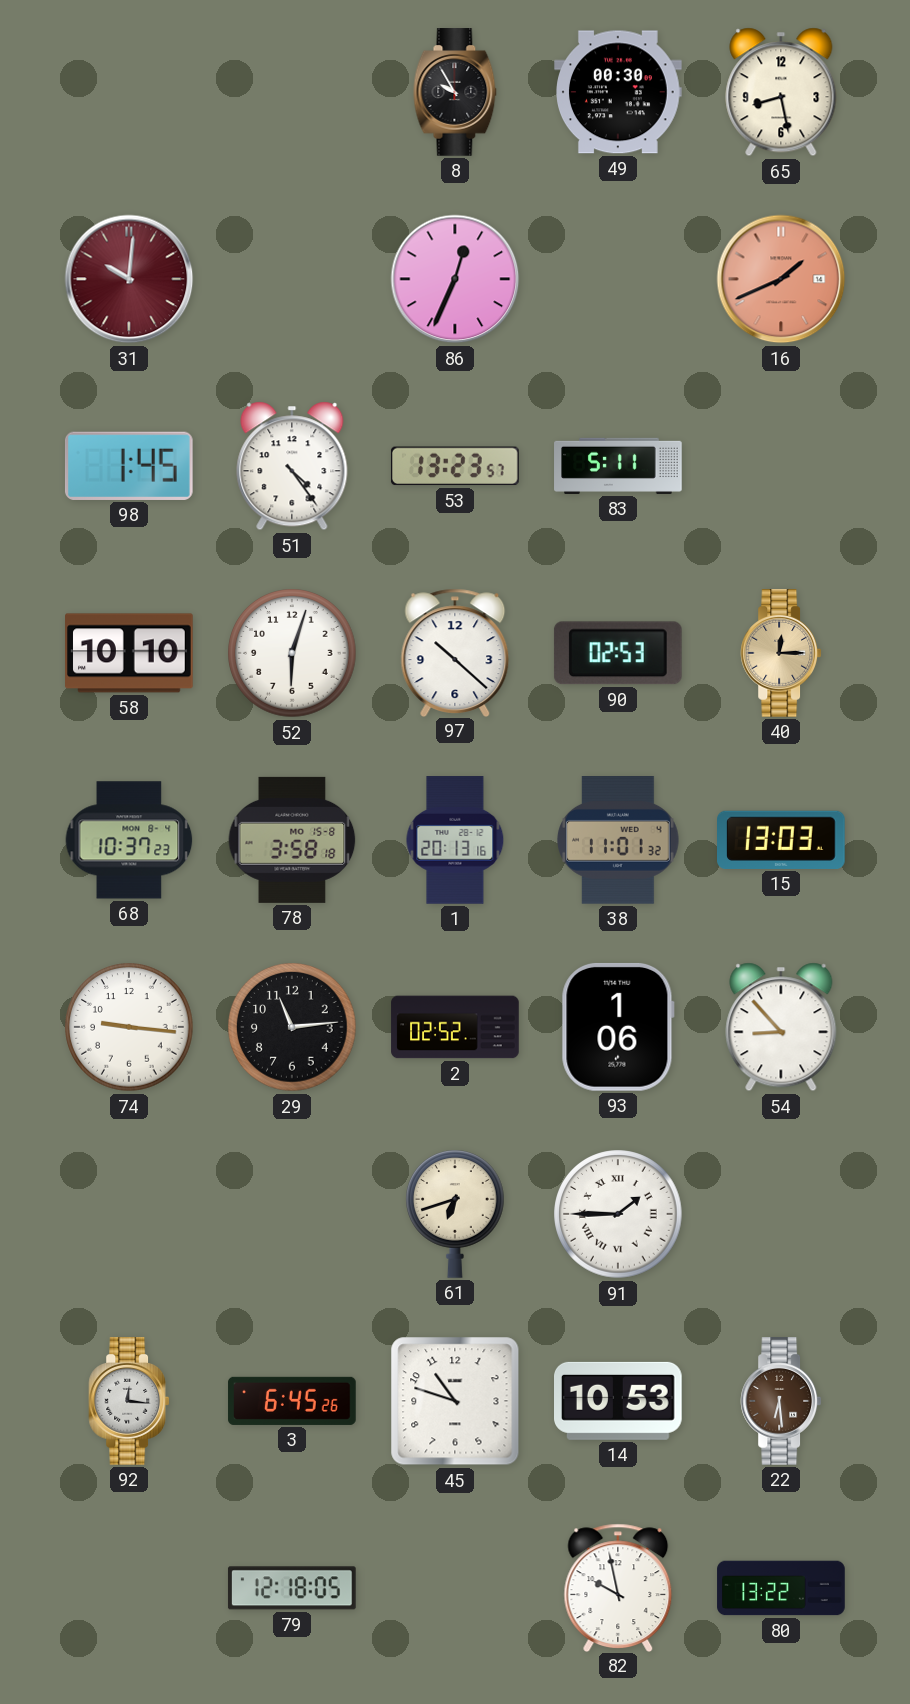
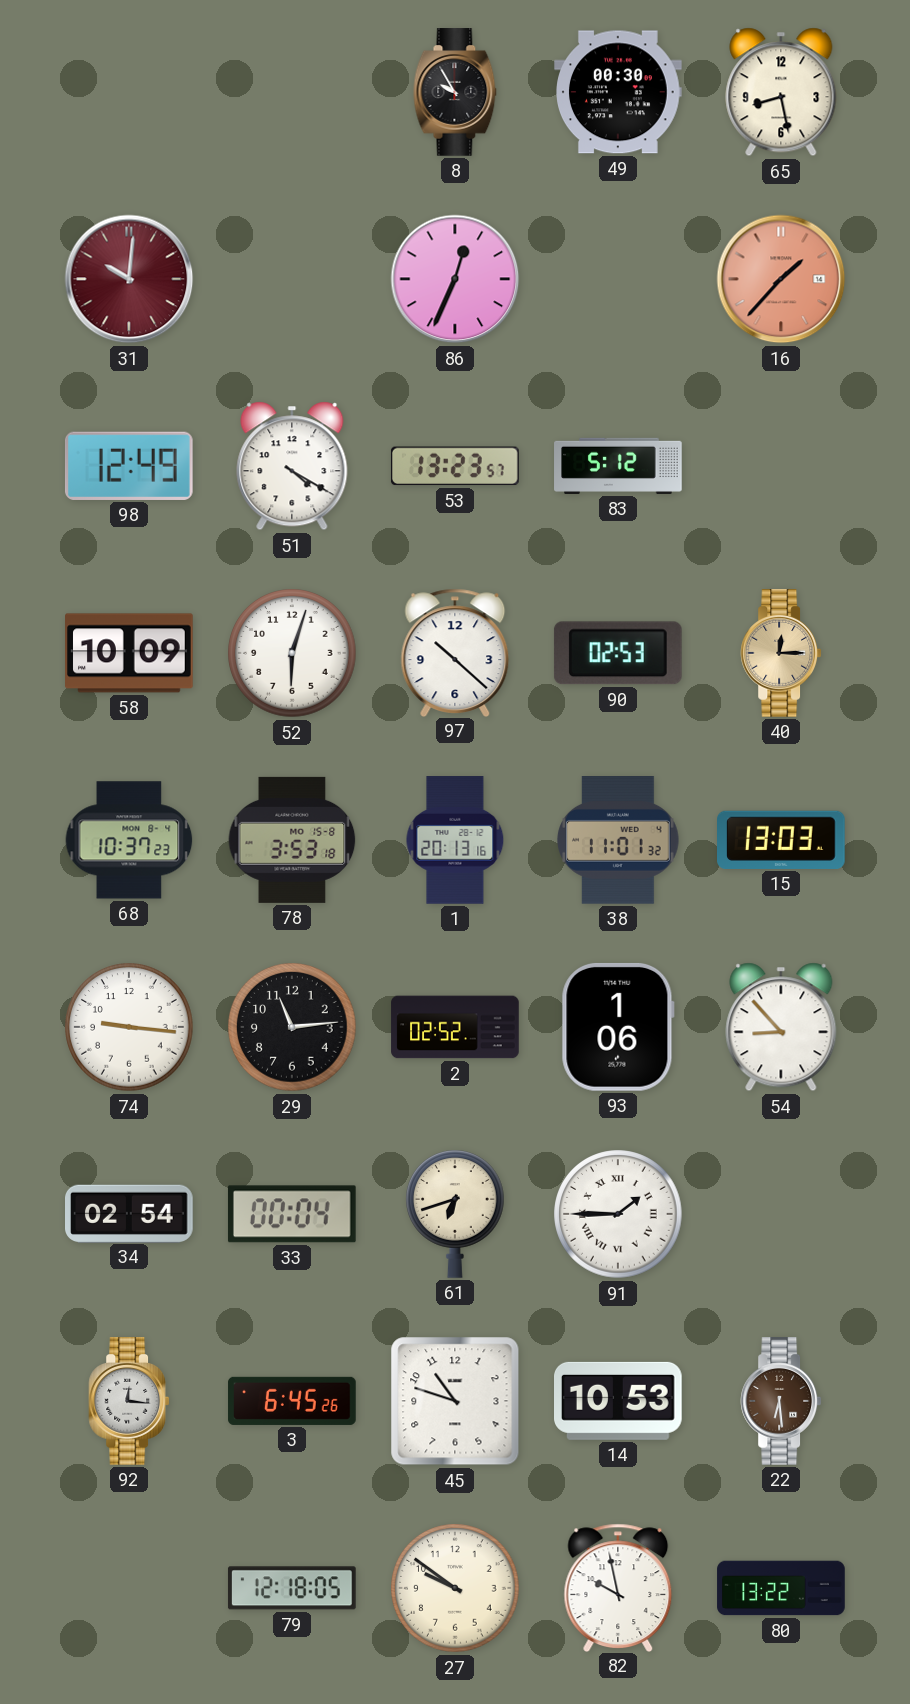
16: 1:41 -> 1:37
98: 1:45 -> 12:49
51: 4:24 -> 4:20
83: 5:11 -> 5:12
58: 10:10 -> 10:09
78: 3:58 -> 3:53
34: none -> 02:54
33: none -> 00:04
27: none -> 9:51
